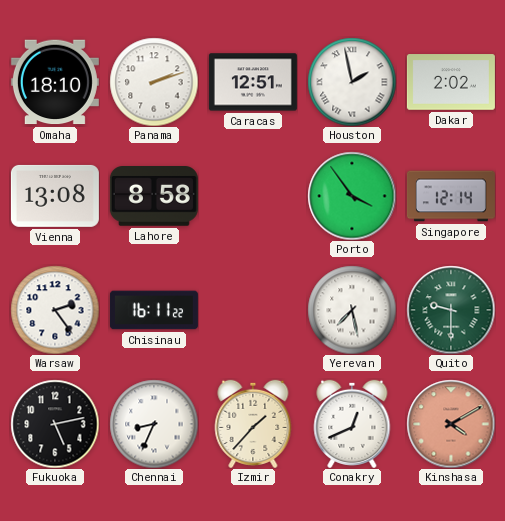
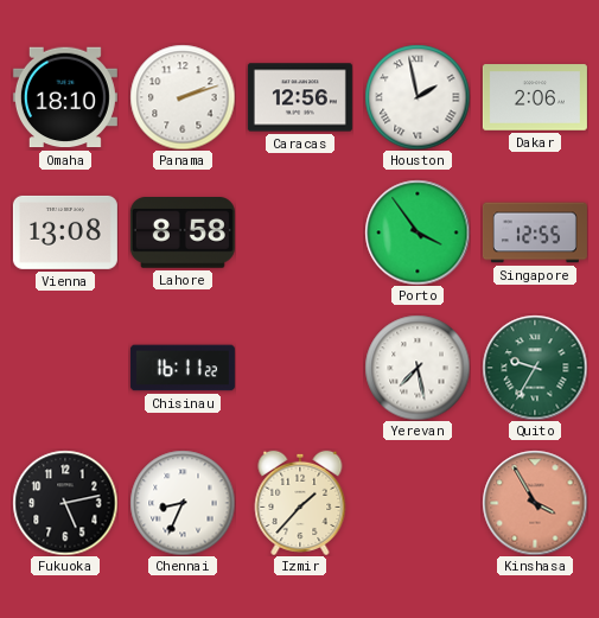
Caracas: 12:51 -> 12:56
Dakar: 2:02 -> 2:06
Singapore: 12:14 -> 12:55
Warsaw: 2:24 -> none
Quito: 9:30 -> 9:35
Conakry: 12:41 -> none
Kinshasa: 4:10 -> 3:55
